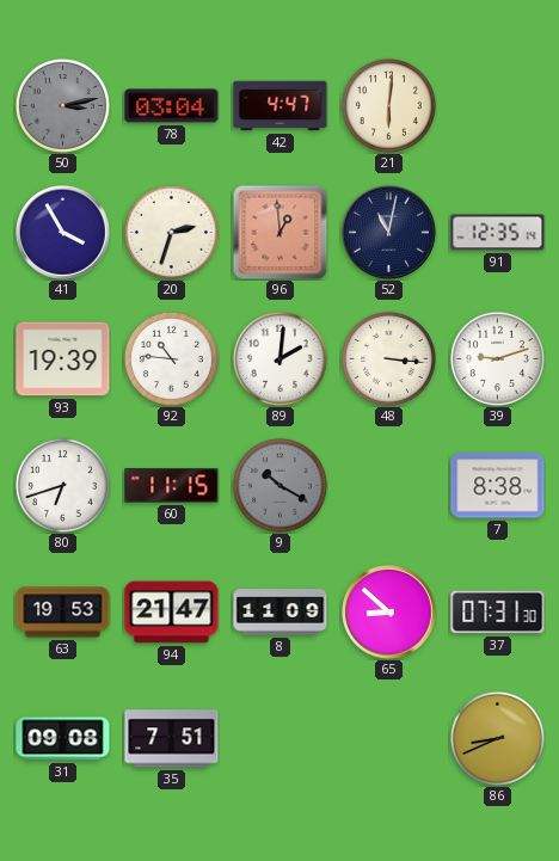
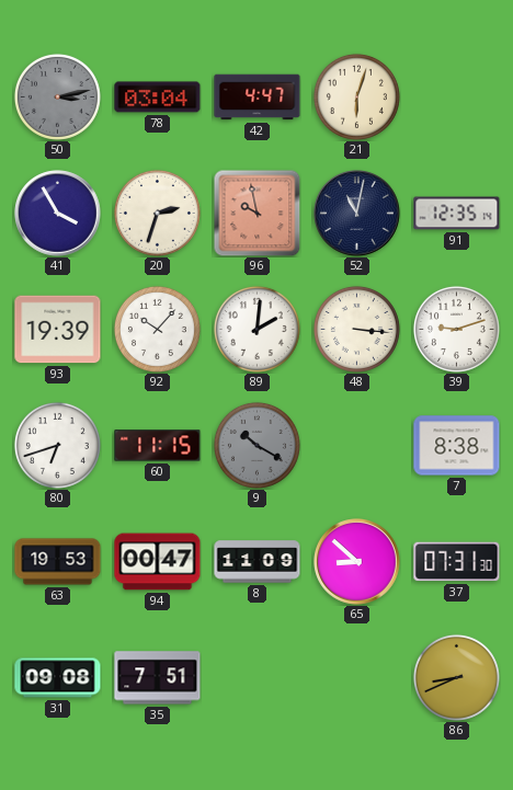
21: 6:01 -> 6:03
96: 12:59 -> 9:58
92: 10:46 -> 10:07
94: 21:47 -> 00:47
